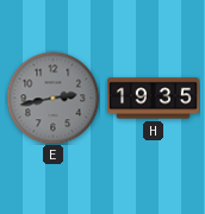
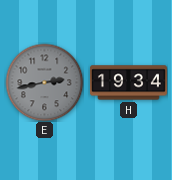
H: 19:35 -> 19:34
